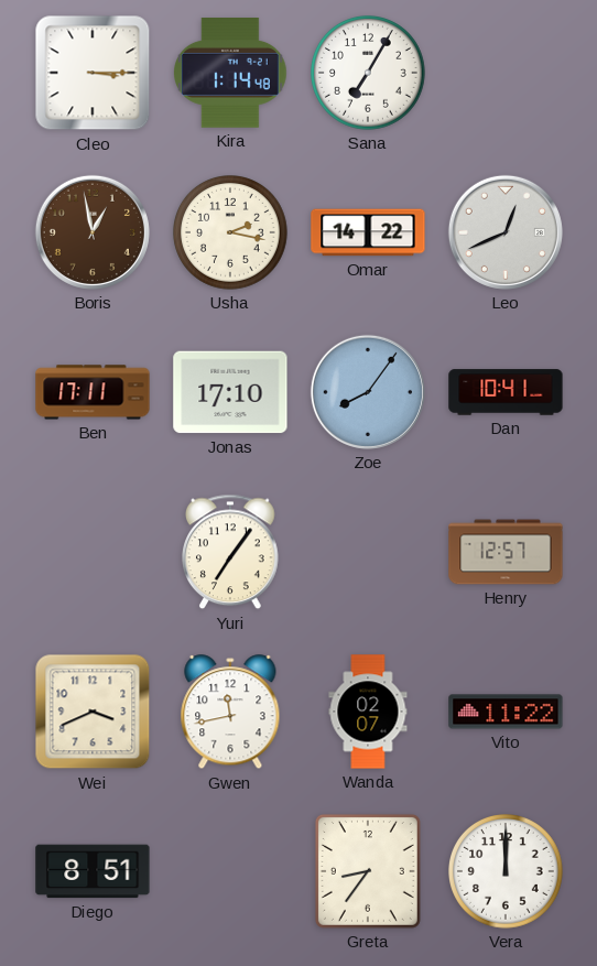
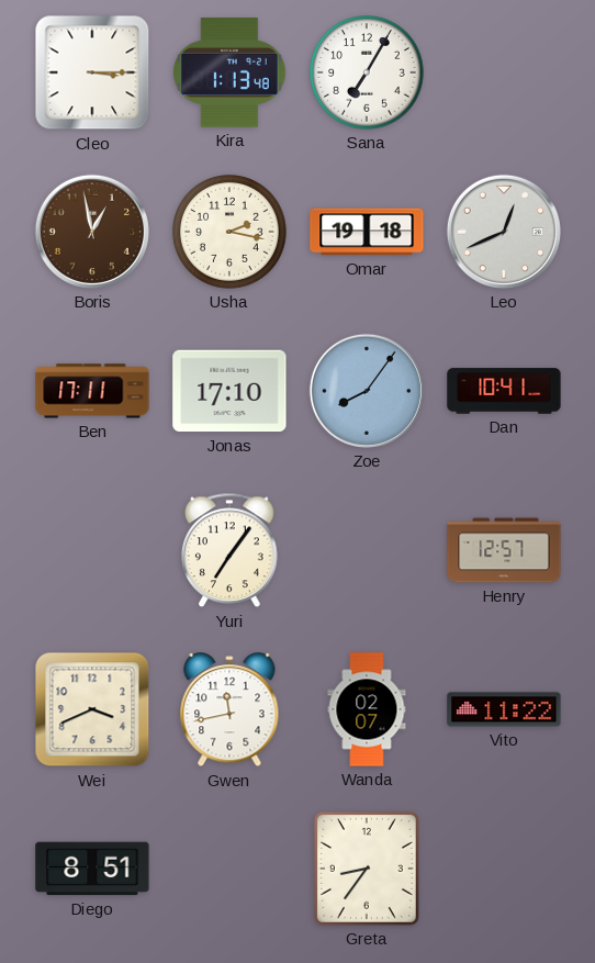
Kira: 1:14 -> 1:13
Omar: 14:22 -> 19:18
Vera: 12:00 -> none
